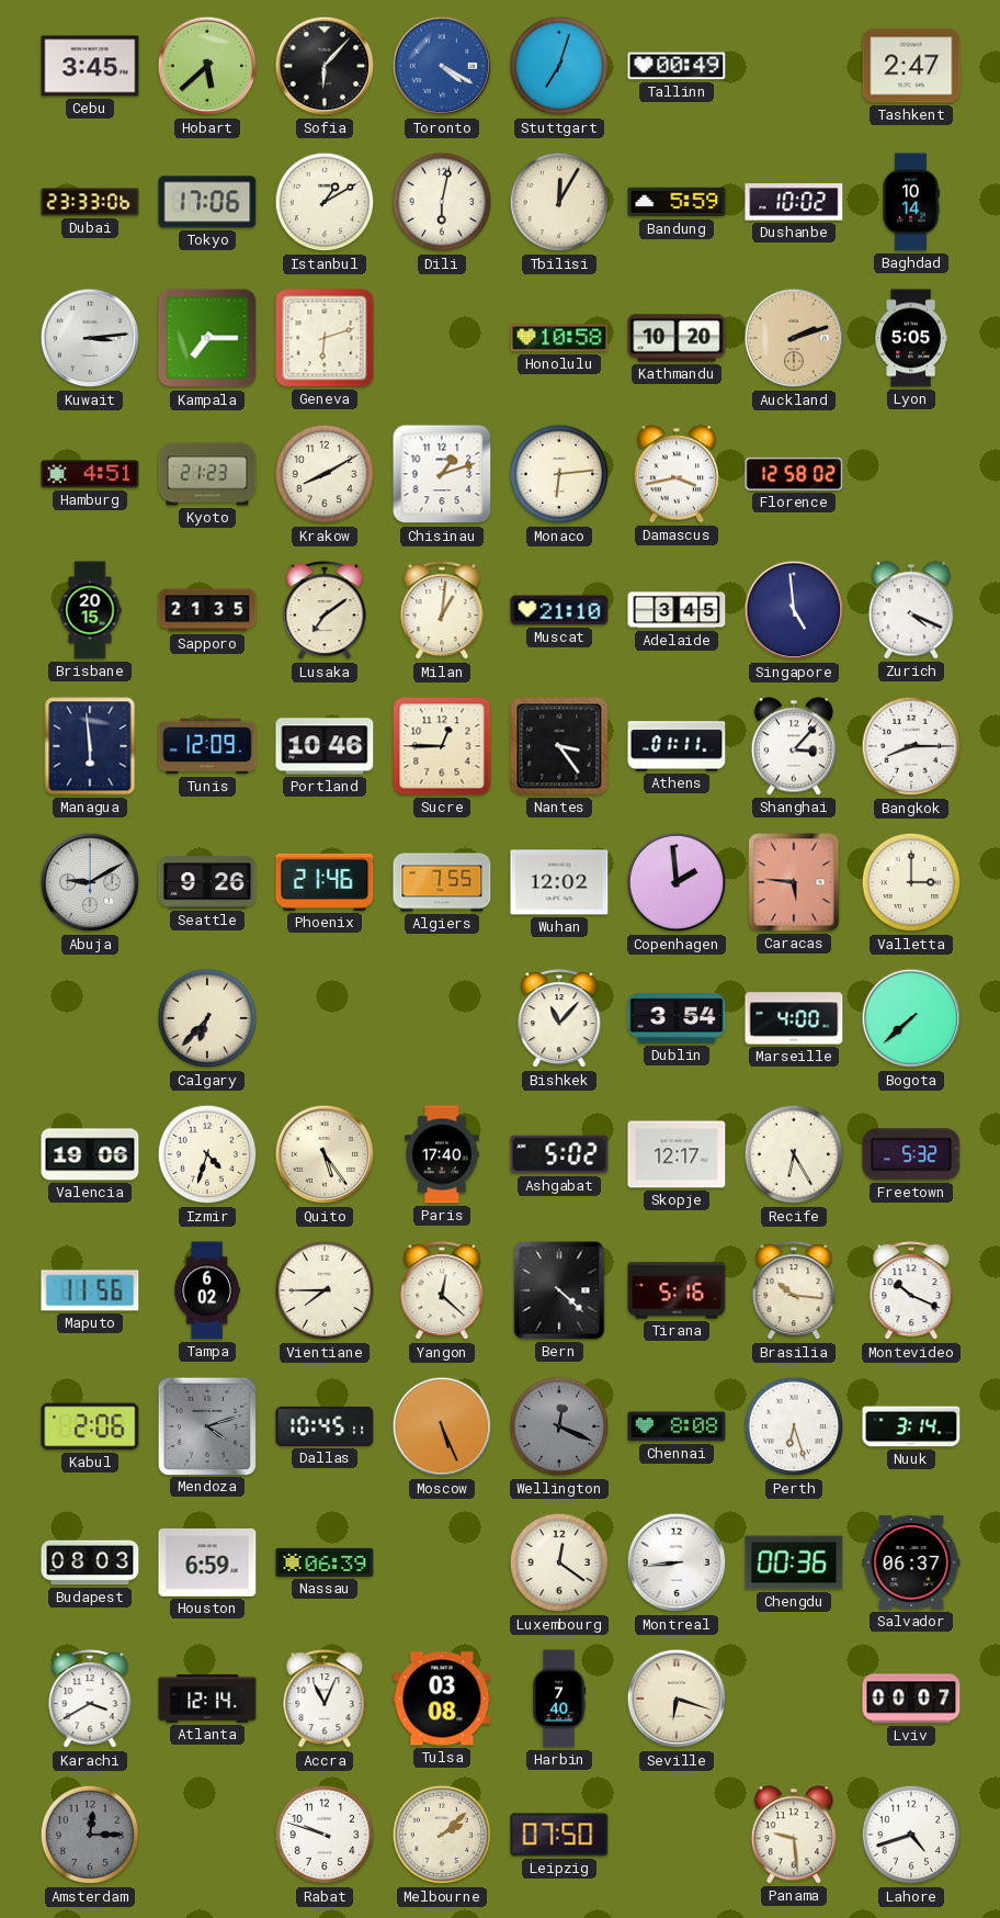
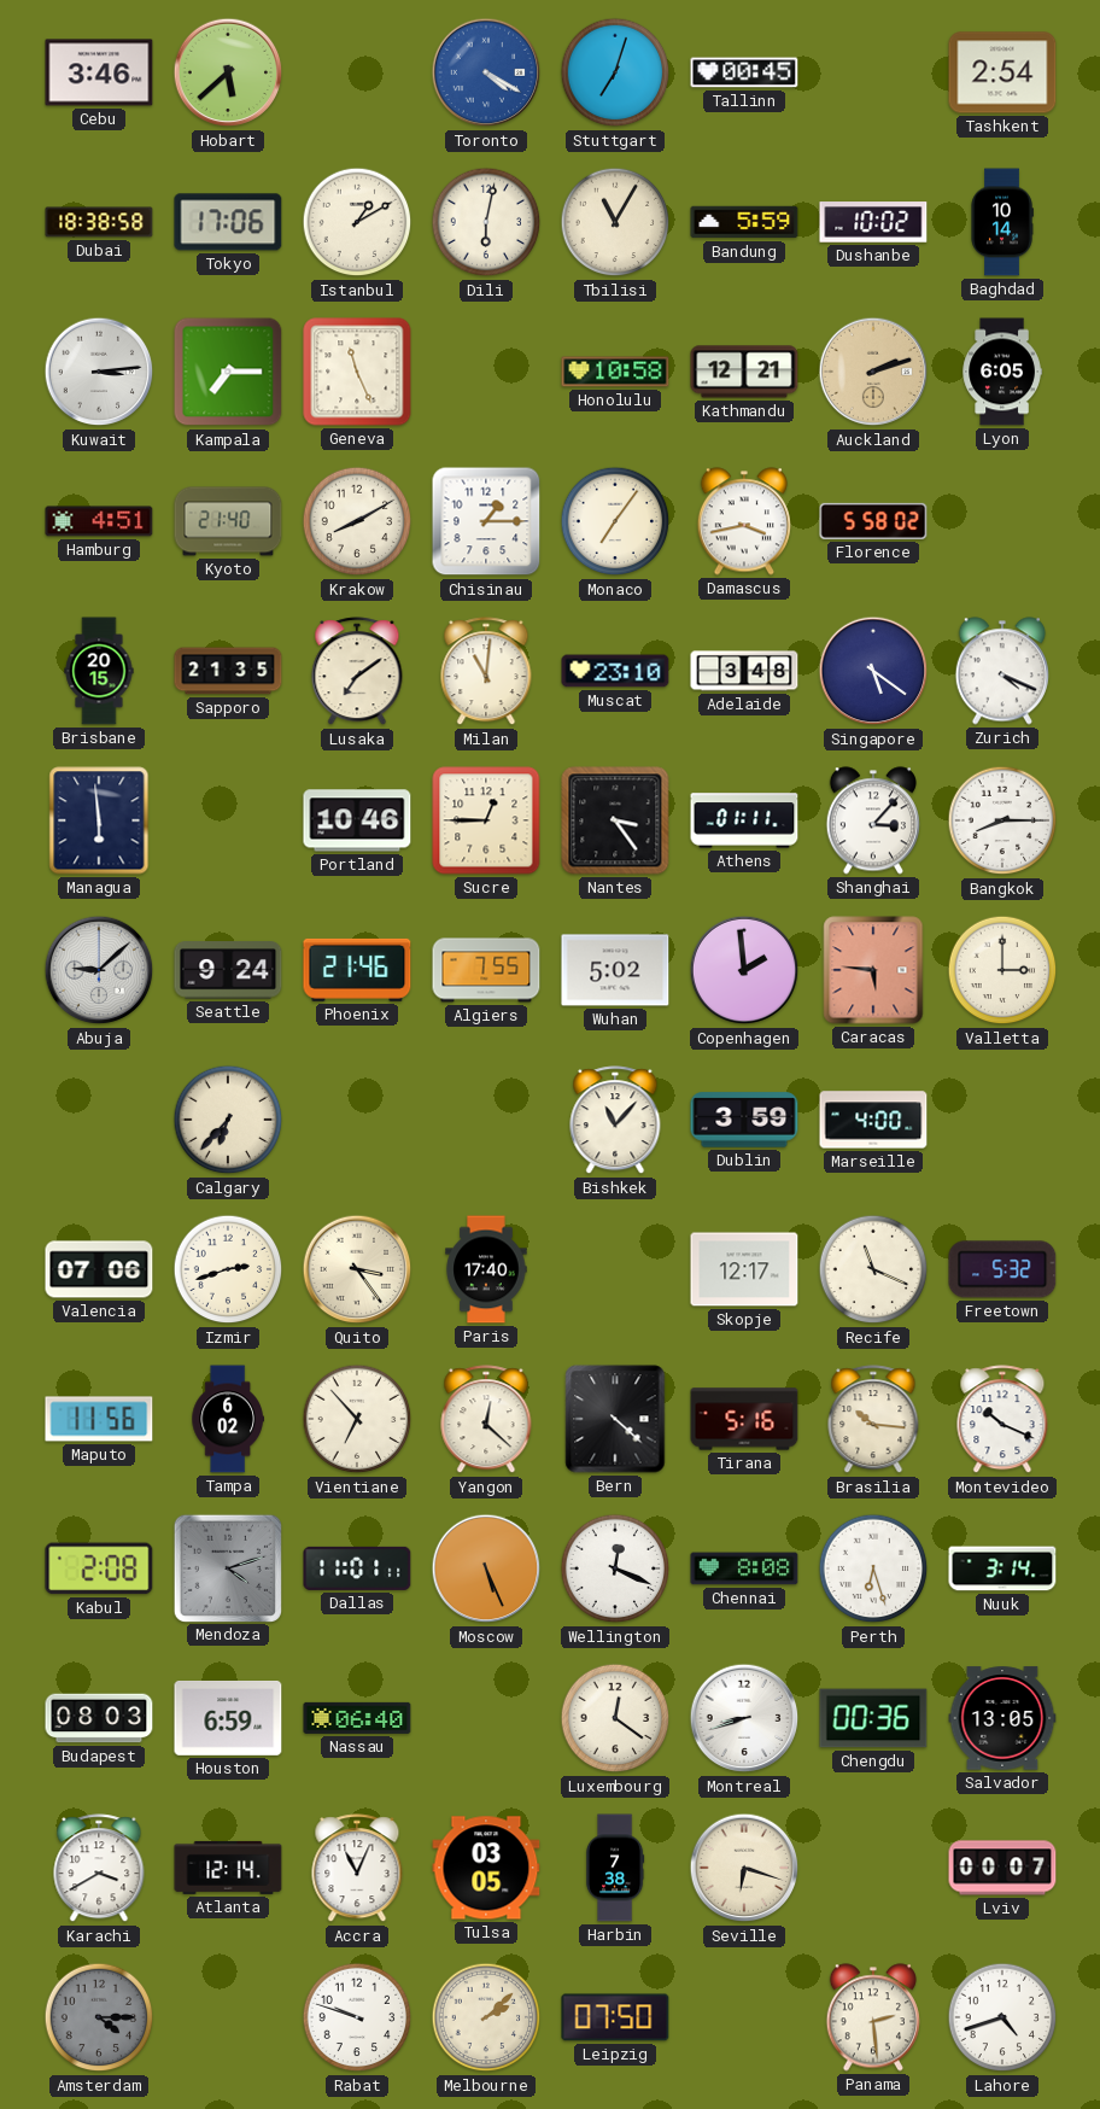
Cebu: 3:45 -> 3:46
Sofia: 6:07 -> none
Tallinn: 00:49 -> 00:45
Tashkent: 2:47 -> 2:54
Dubai: 23:33 -> 18:38
Tbilisi: 12:05 -> 11:05
Geneva: 6:12 -> 11:26
Kathmandu: 10:20 -> 12:21
Lyon: 5:05 -> 6:05
Kyoto: 21:23 -> 21:40
Chisinau: 1:12 -> 1:15
Monaco: 6:14 -> 7:06
Florence: 12:58 -> 5:58
Milan: 1:01 -> 11:01
Muscat: 21:10 -> 23:10
Adelaide: 3:45 -> 3:48
Singapore: 4:59 -> 5:21
Tunis: 12:09 -> none
Abuja: 9:10 -> 9:08
Seattle: 9:26 -> 9:24
Wuhan: 12:02 -> 5:02
Dublin: 3:54 -> 3:59
Bogota: 7:38 -> none
Valencia: 19:06 -> 07:06
Izmir: 4:33 -> 2:42
Quito: 5:24 -> 3:24
Ashgabat: 5:02 -> none
Recife: 6:25 -> 11:19
Vientiane: 7:45 -> 6:53
Kabul: 2:06 -> 2:08
Dallas: 10:45 -> 11:01
Wellington dial: grey -> white
Nassau: 06:39 -> 06:40
Montreal: 8:44 -> 8:42
Salvador: 06:37 -> 13:05
Tulsa: 03:08 -> 03:05
Harbin: 7:40 -> 7:38
Amsterdam: 12:15 -> 4:15
Panama: 9:29 -> 2:29
